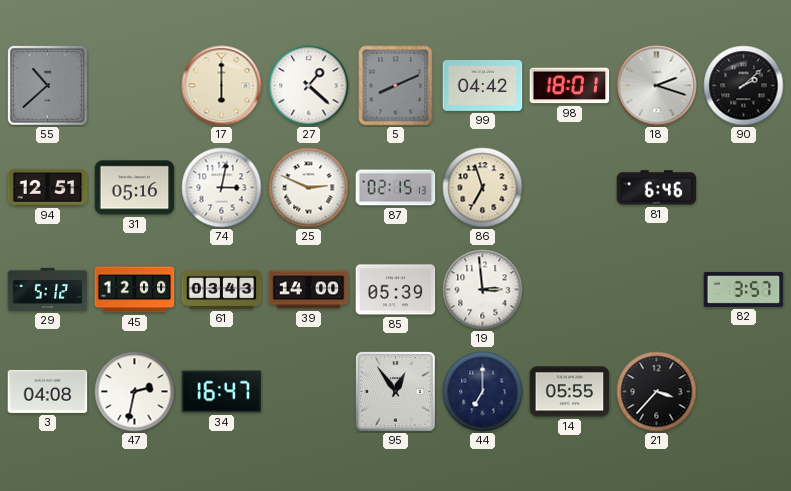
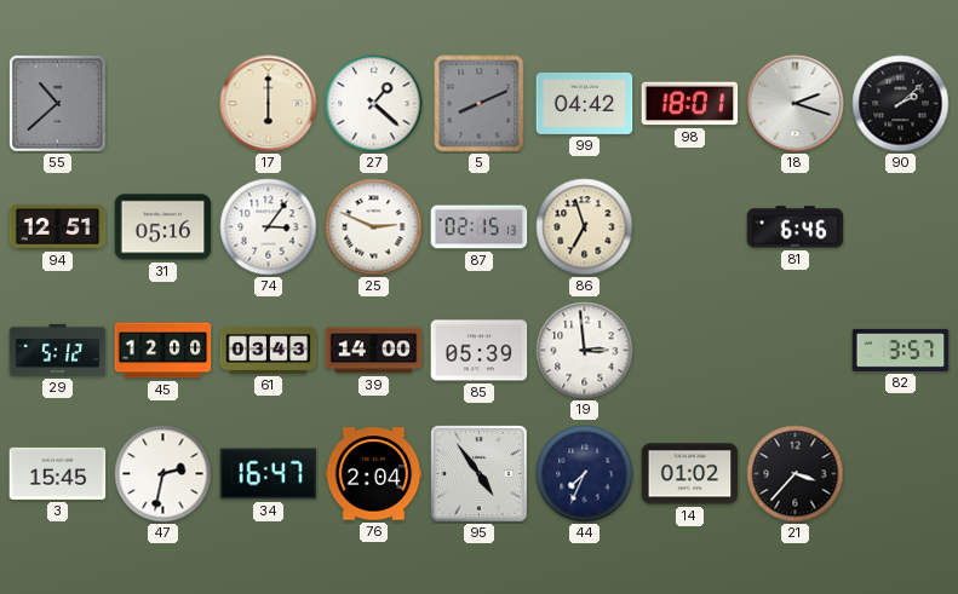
74: 3:02 -> 3:06
3: 04:08 -> 15:45
76: none -> 2:04
95: 12:54 -> 4:54
44: 7:00 -> 7:34
14: 05:55 -> 01:02
